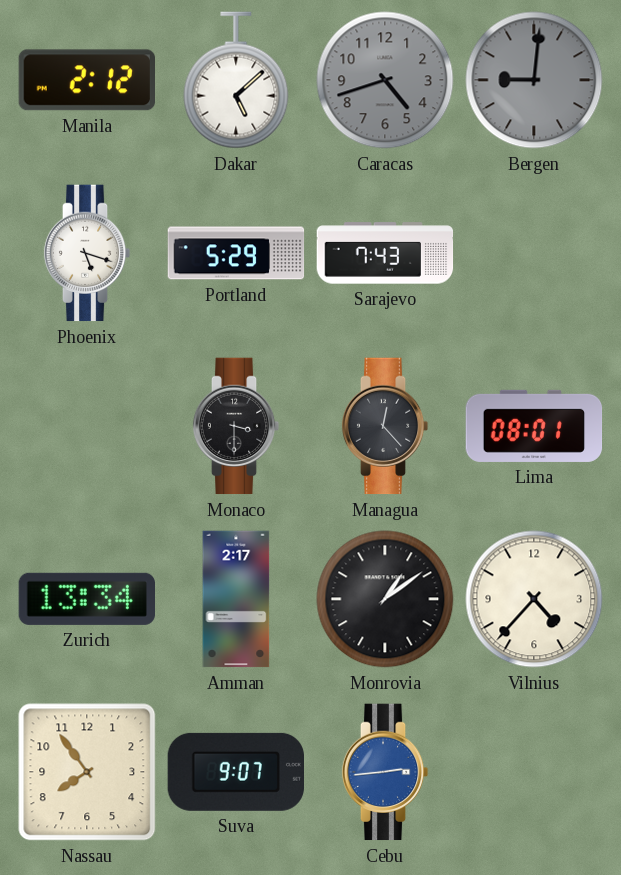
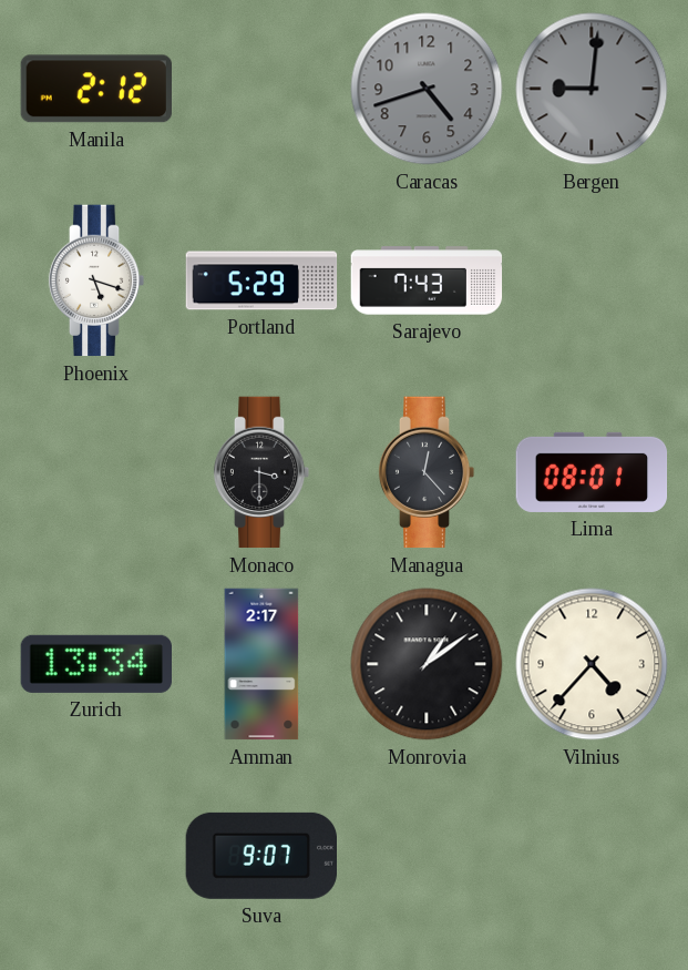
Dakar: 5:08 -> none
Nassau: 7:54 -> none
Cebu: 2:44 -> none
